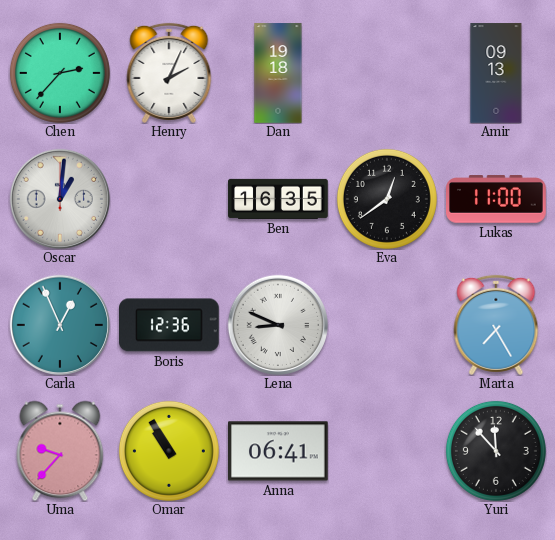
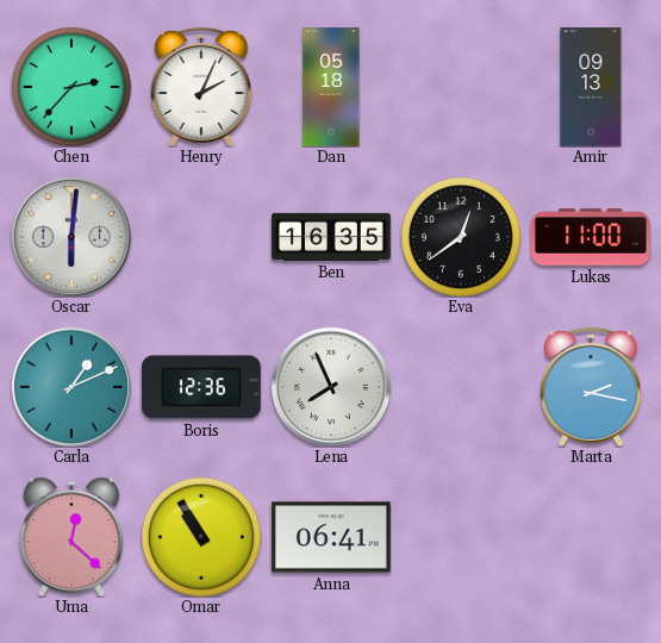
Dan: 19:18 -> 05:18
Oscar: 1:01 -> 6:01
Carla: 12:56 -> 1:11
Lena: 8:49 -> 7:56
Marta: 7:25 -> 2:17
Uma: 9:37 -> 12:22
Yuri: 11:53 -> none
